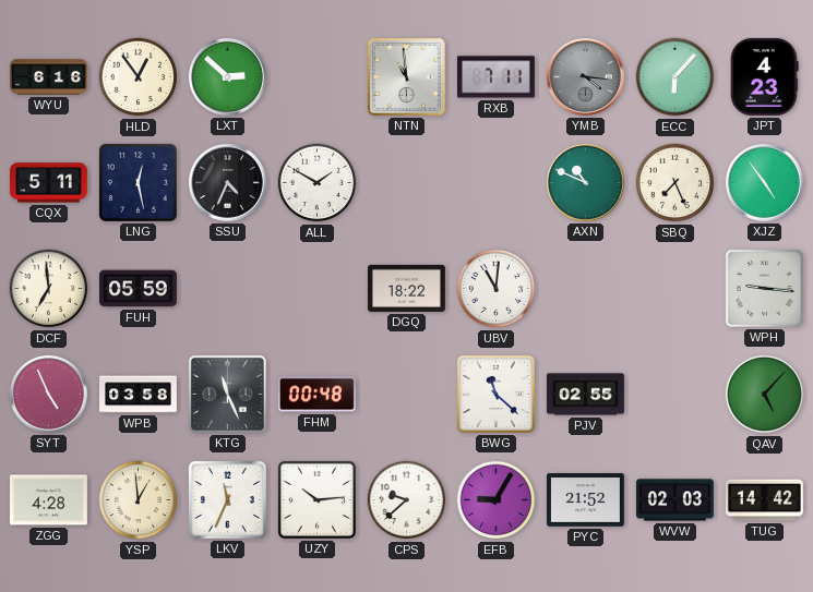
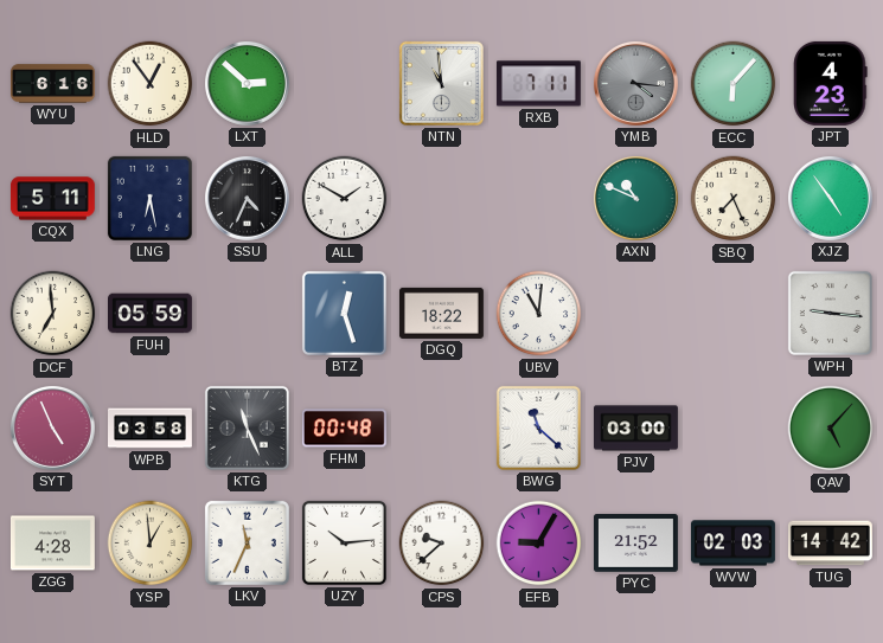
LNG: 12:28 -> 6:28
BTZ: none -> 12:27
PJV: 02:55 -> 03:00
